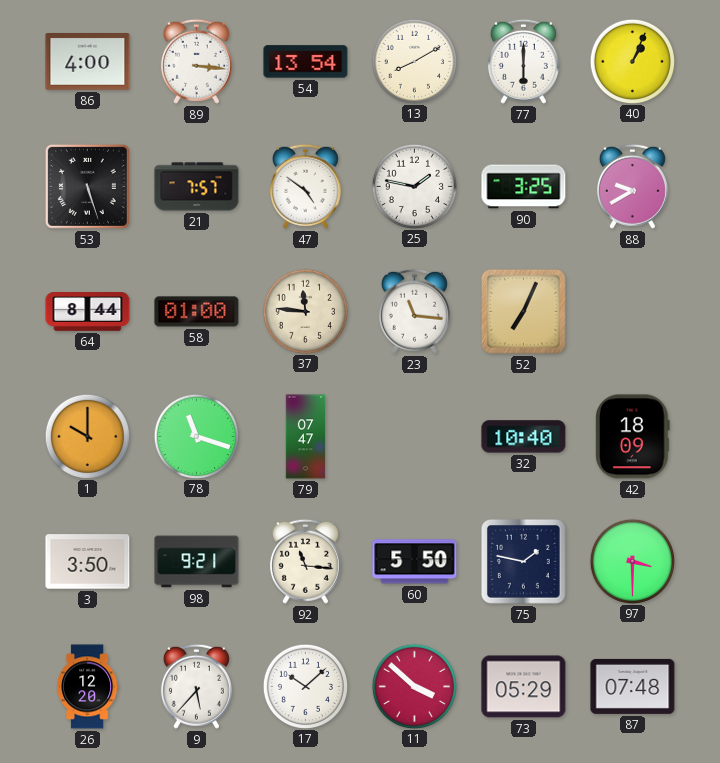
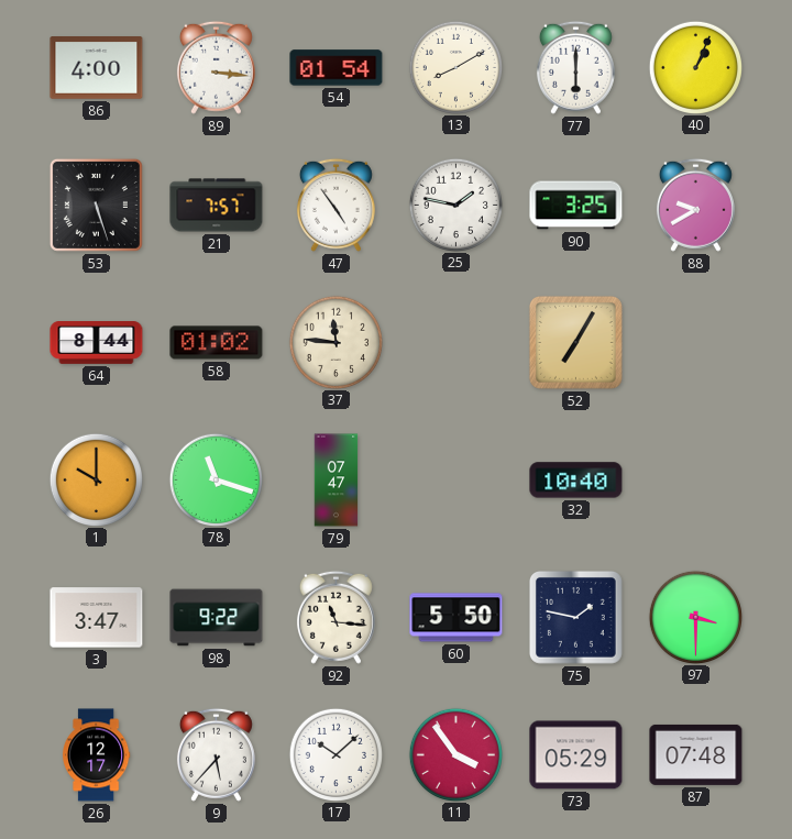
54: 13:54 -> 01:54
47: 4:51 -> 4:54
58: 01:00 -> 01:02
23: 11:16 -> none
52: 7:04 -> 7:05
42: 18:09 -> none
3: 3:50 -> 3:47
98: 9:21 -> 9:22
26: 12:20 -> 12:17
11: 3:52 -> 3:54
